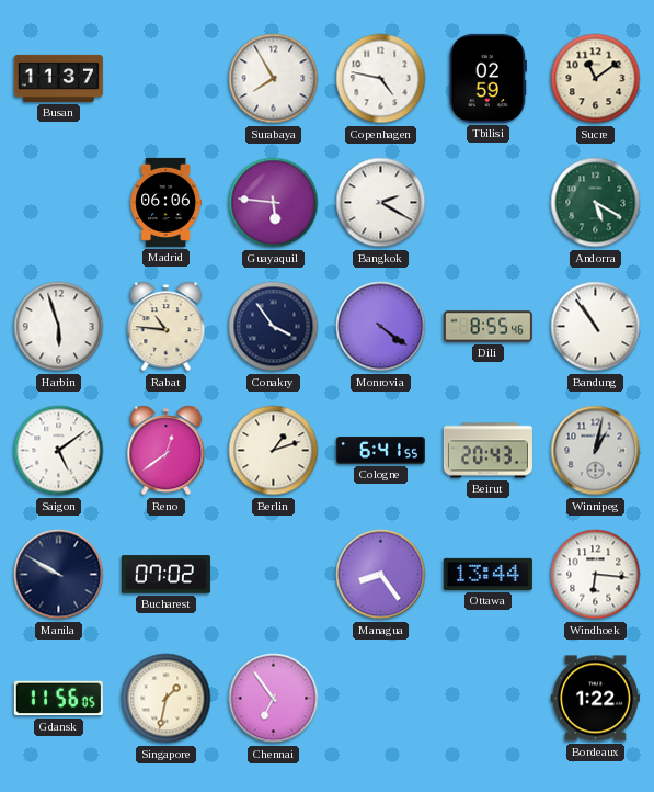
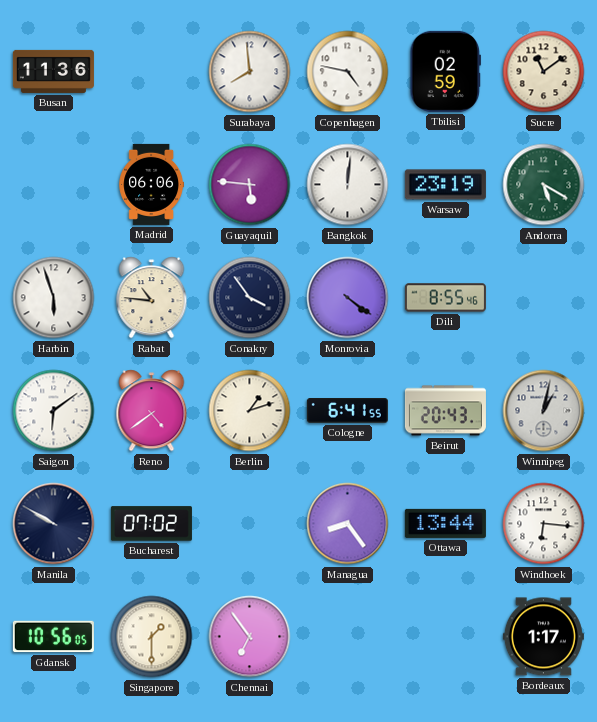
Busan: 11:37 -> 11:36
Surabaya: 7:55 -> 7:59
Bangkok: 2:20 -> 12:01
Warsaw: none -> 23:19
Bandung: 10:54 -> none
Saigon: 5:09 -> 6:09
Reno: 12:39 -> 4:39
Gdansk: 11:56 -> 10:56
Singapore: 1:32 -> 1:30
Bordeaux: 1:22 -> 1:17
